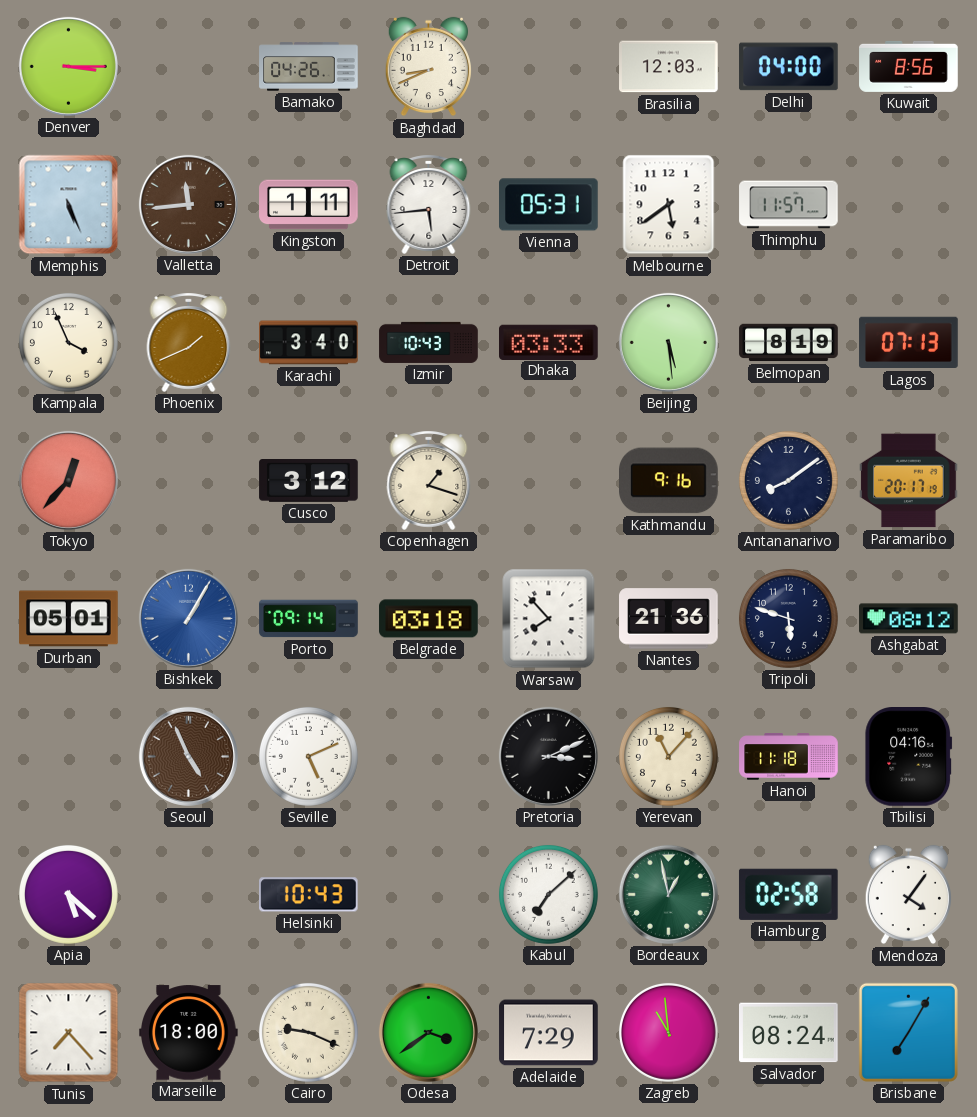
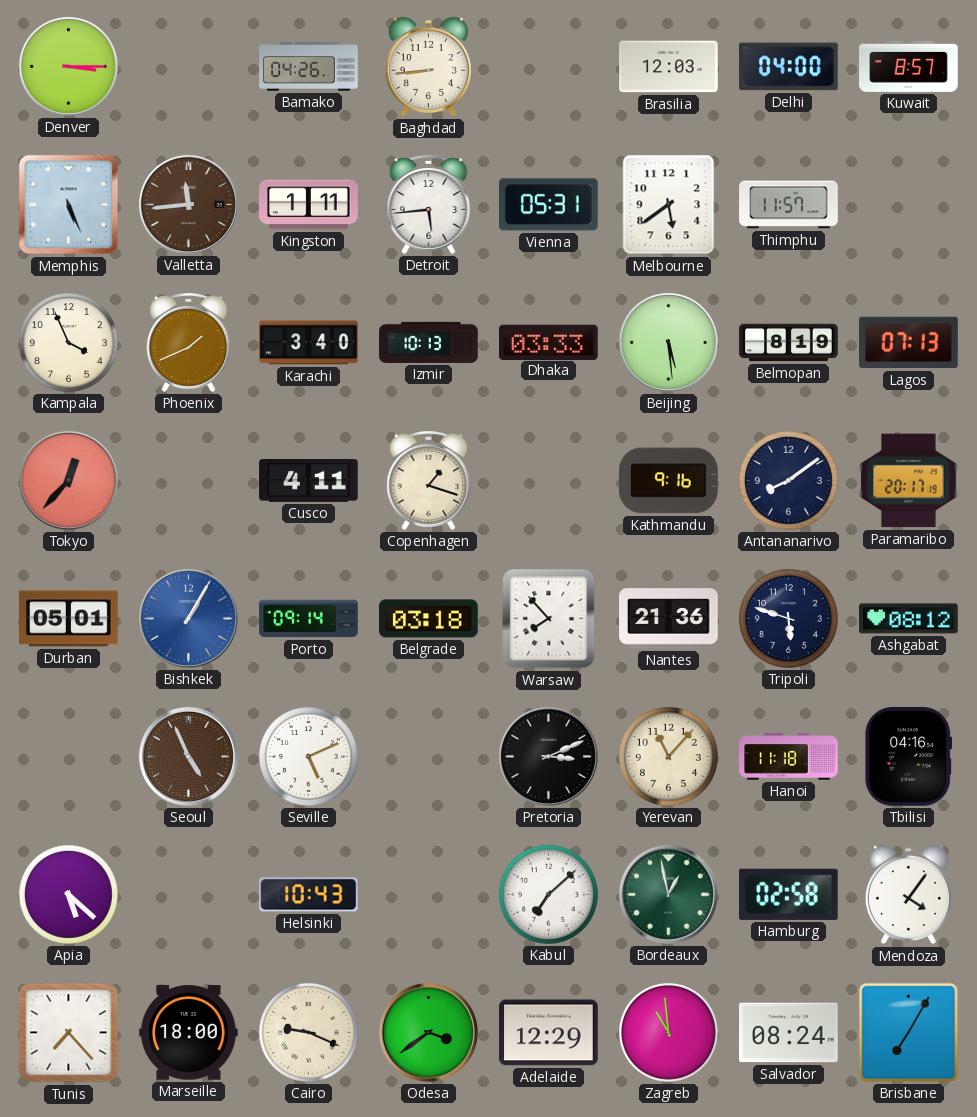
Baghdad: 8:41 -> 8:44
Kuwait: 8:56 -> 8:57
Izmir: 10:43 -> 10:13
Cusco: 3:12 -> 4:11
Adelaide: 7:29 -> 12:29
